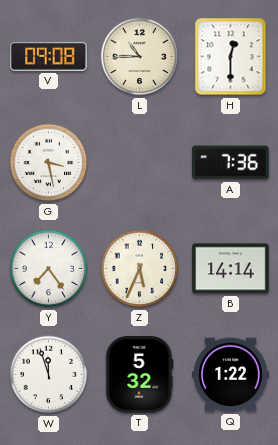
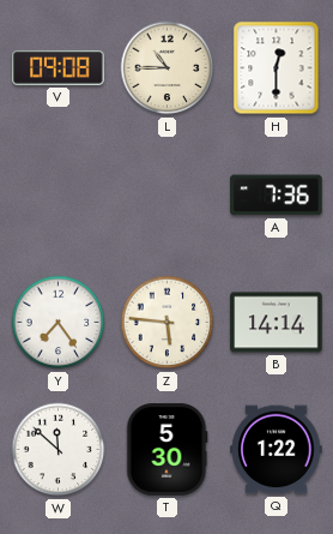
G: 3:28 -> none
Z: 5:34 -> 5:46
W: 11:57 -> 11:52
T: 5:32 -> 5:30
